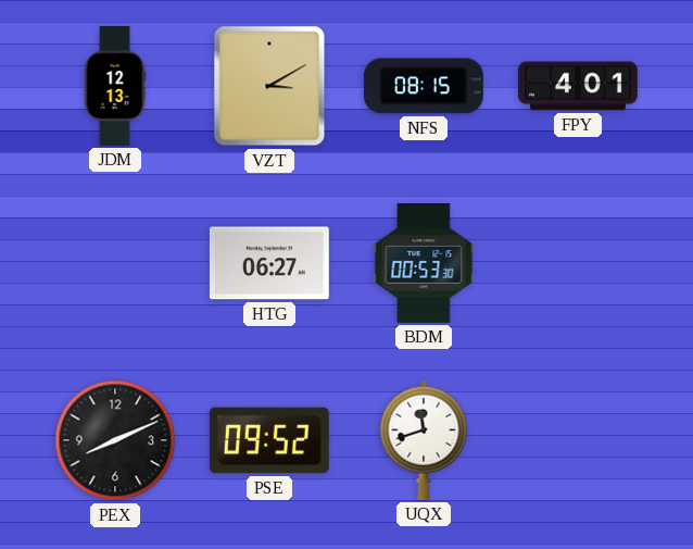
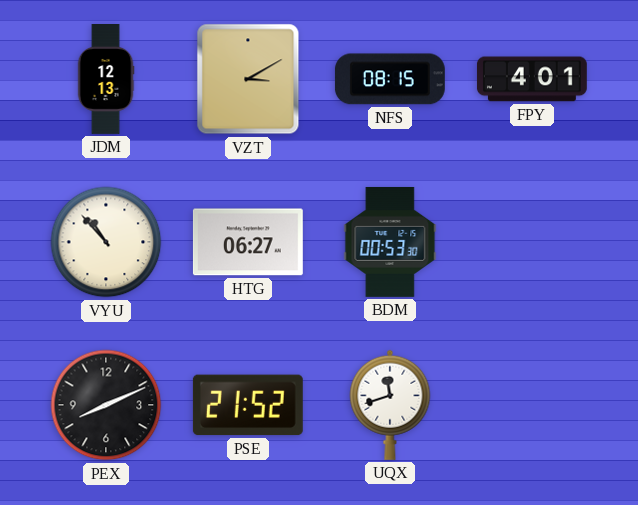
VYU: none -> 10:53
PSE: 09:52 -> 21:52
